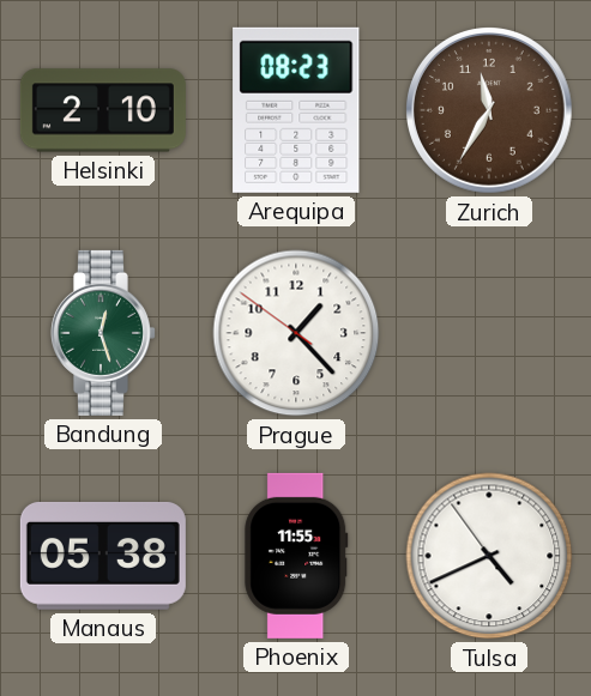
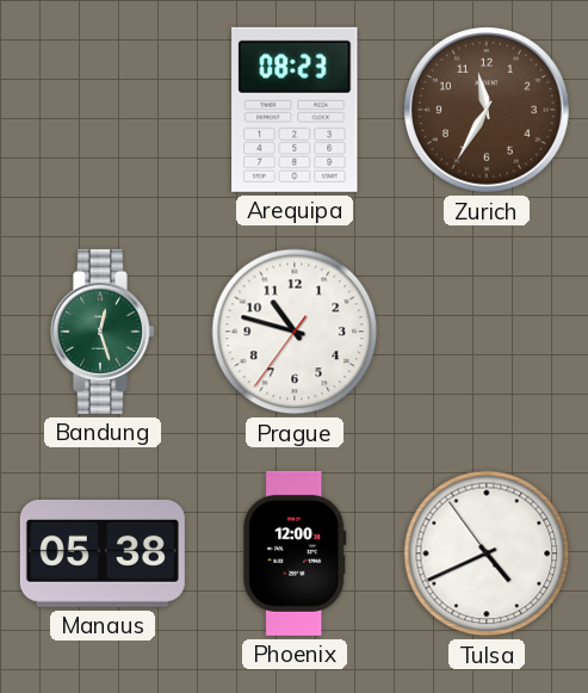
Helsinki: 2:10 -> none
Prague: 1:22 -> 10:47
Phoenix: 11:55 -> 12:00
